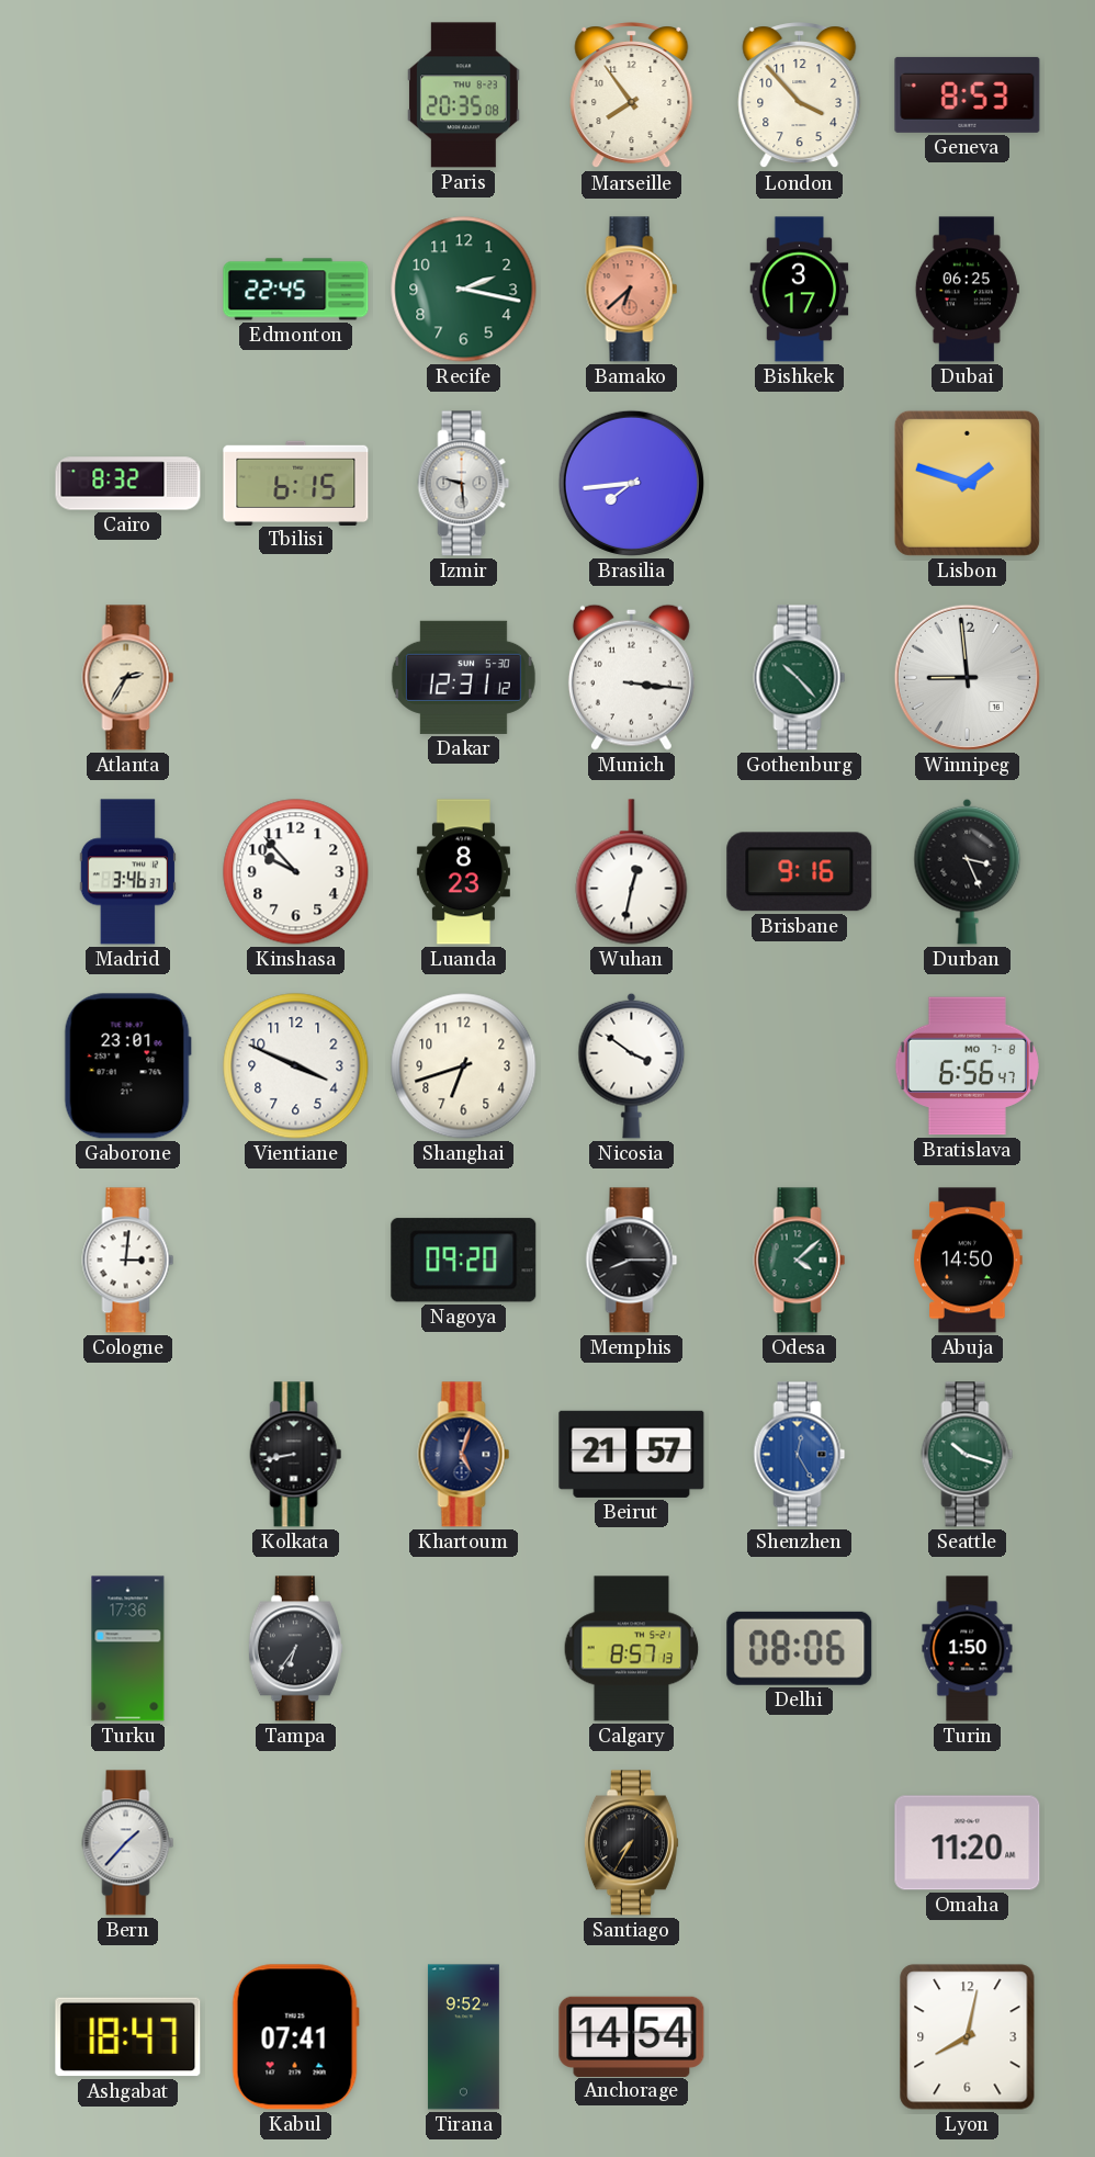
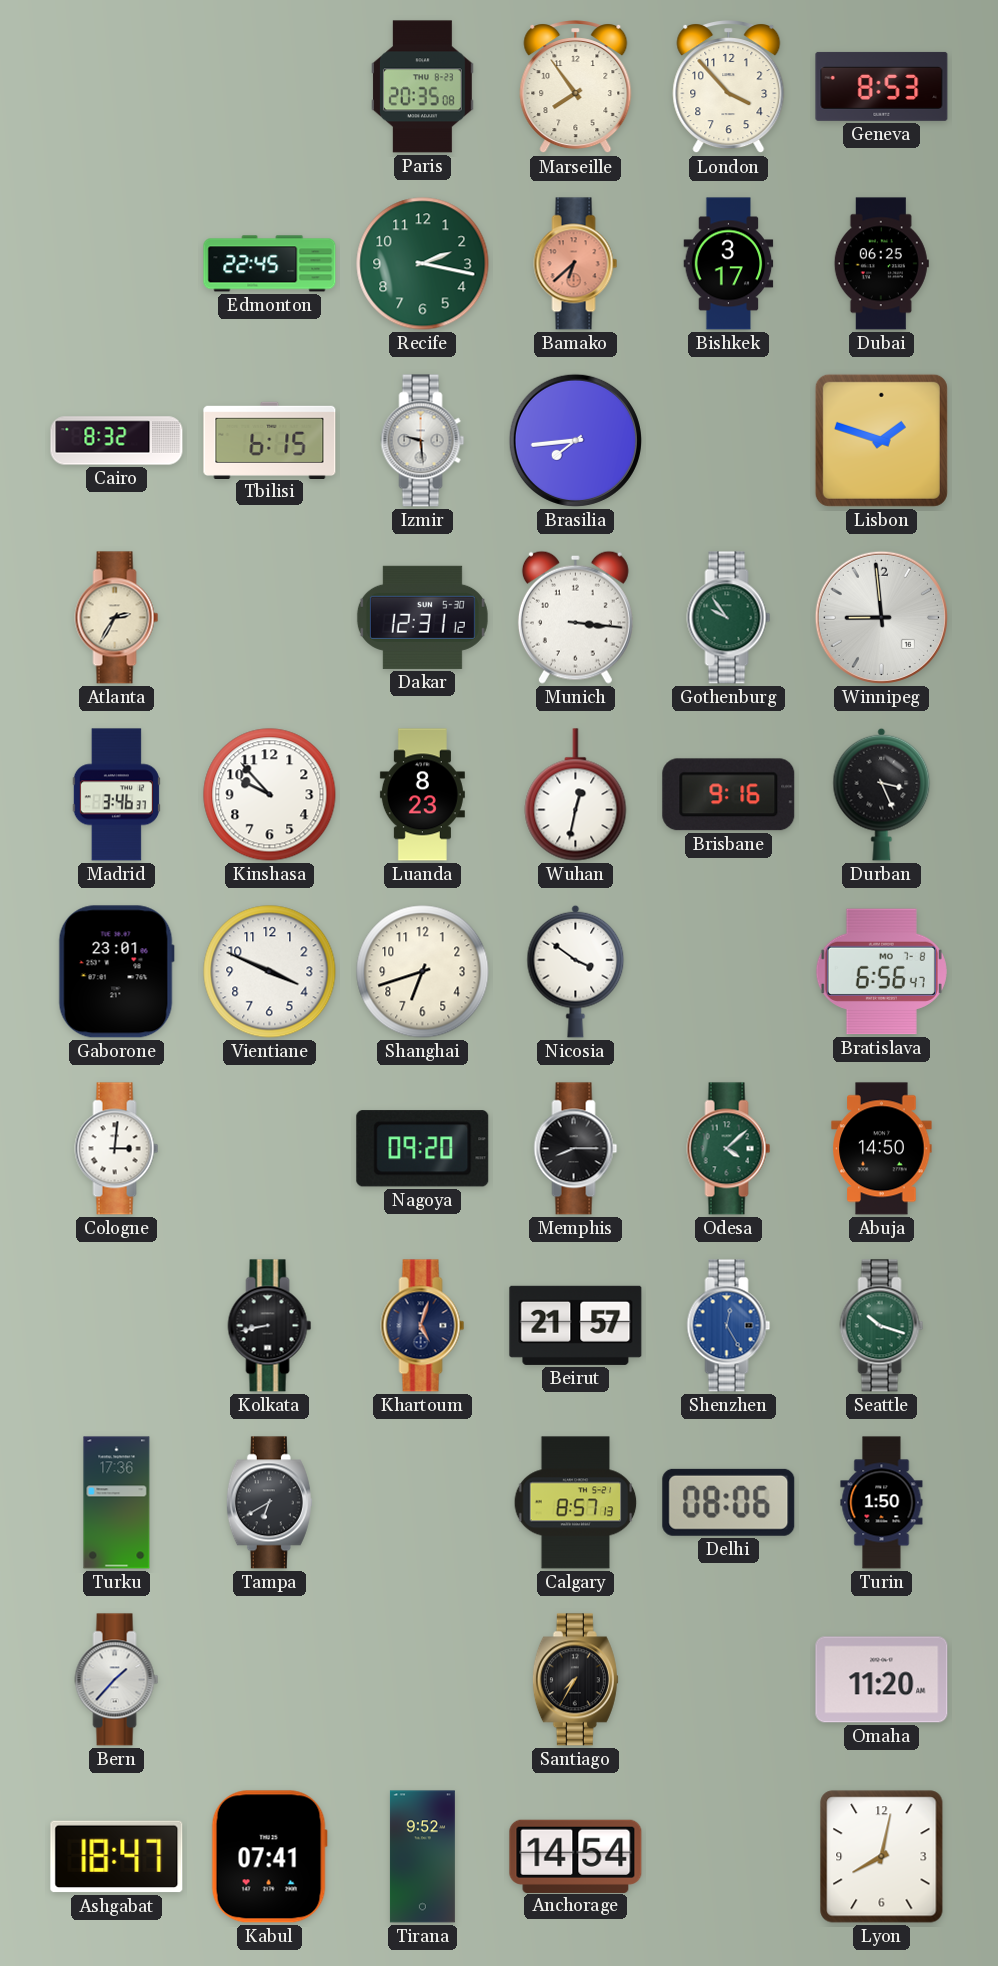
Gothenburg: 10:23 -> 9:54
Tampa: 6:36 -> 6:40
